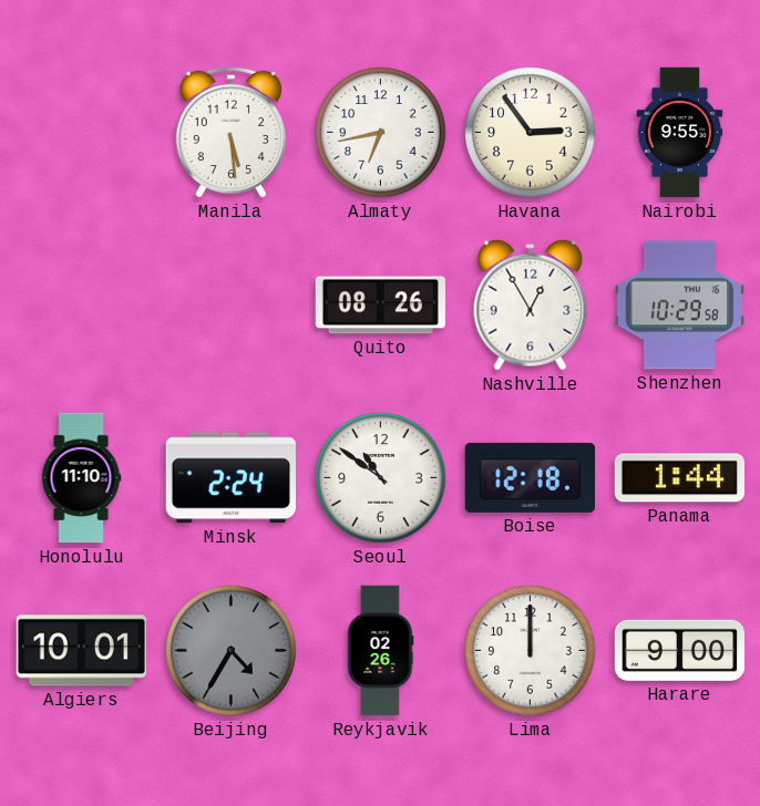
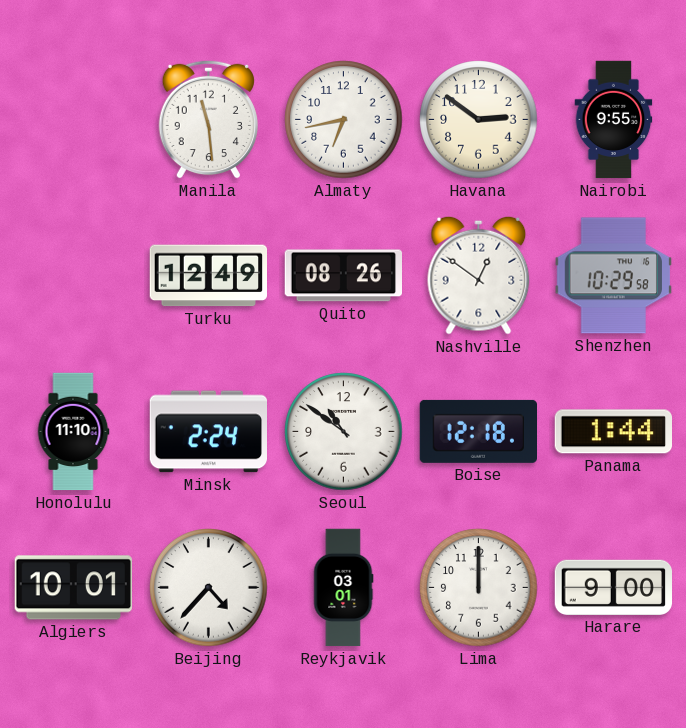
Manila: 5:29 -> 11:29
Havana: 2:54 -> 2:51
Turku: none -> 12:49
Nashville: 12:55 -> 12:51
Beijing: 4:35 -> 4:37
Beijing dial: grey -> white
Reykjavik: 02:26 -> 03:01
